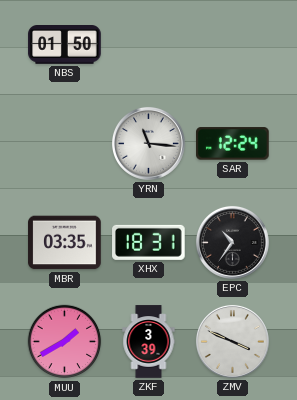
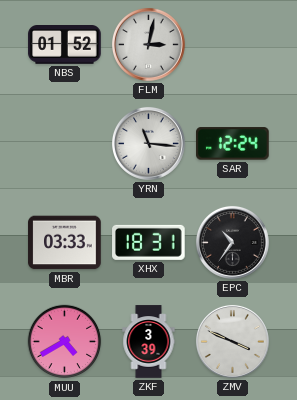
NBS: 01:50 -> 01:52
FLM: none -> 3:02
MBR: 03:35 -> 03:33
MUU: 1:40 -> 4:40
